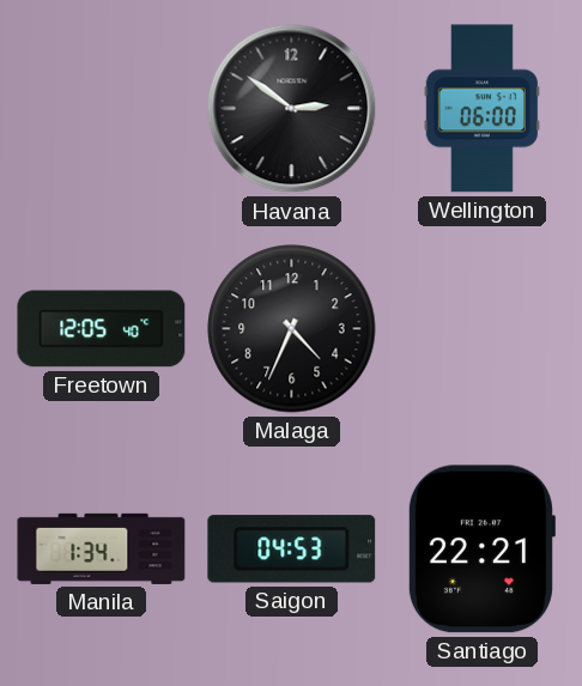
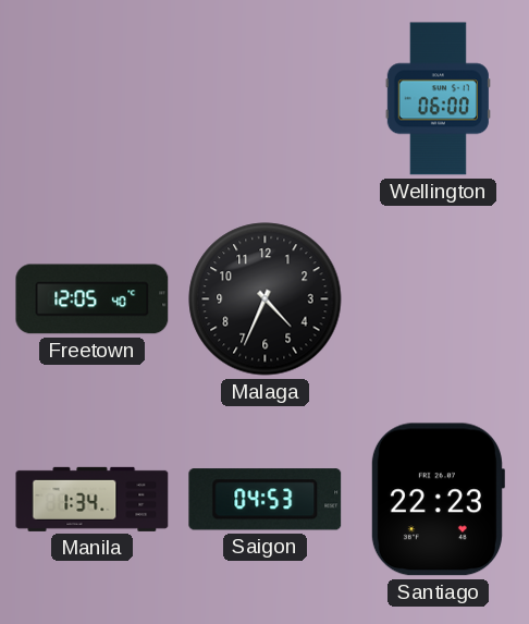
Havana: 2:51 -> none
Santiago: 22:21 -> 22:23
